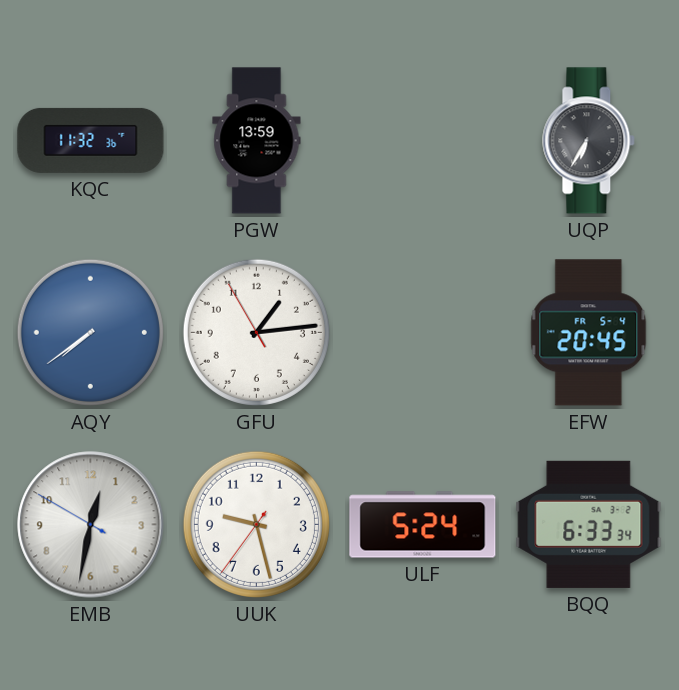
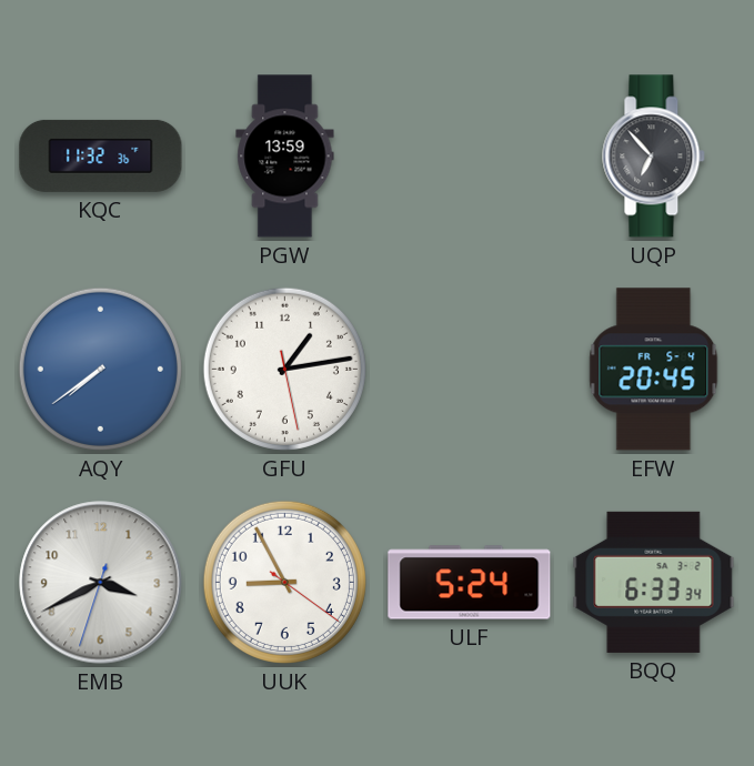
UQP: 6:35 -> 6:53
GFU: 1:13:55 -> 1:13:28
EMB: 12:31 -> 3:40
UUK: 9:27 -> 8:55
